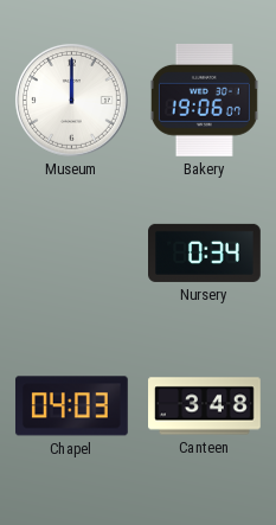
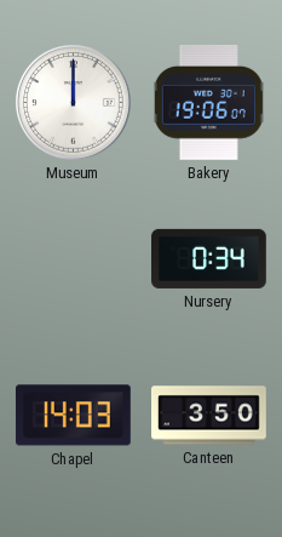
Chapel: 04:03 -> 14:03
Canteen: 3:48 -> 3:50
